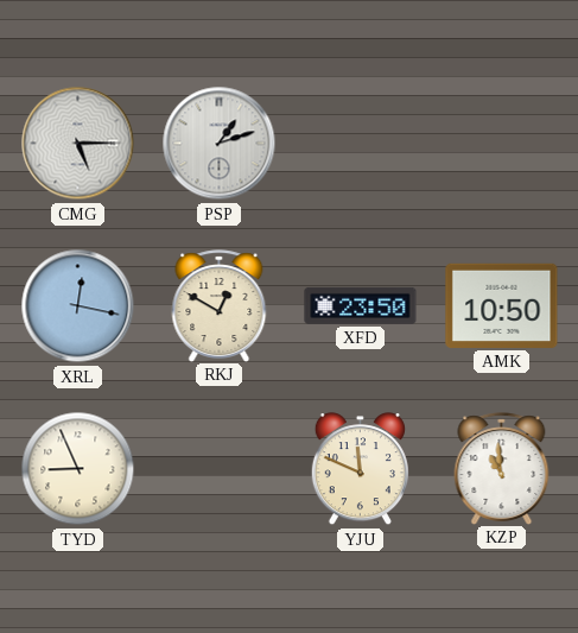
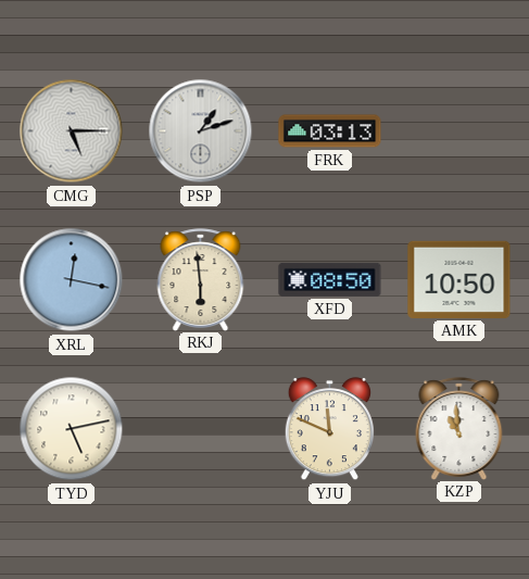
FRK: none -> 03:13
RKJ: 12:50 -> 5:59
XFD: 23:50 -> 08:50
TYD: 8:56 -> 5:13
